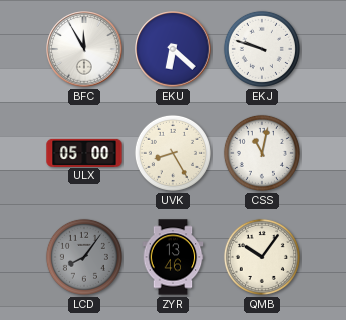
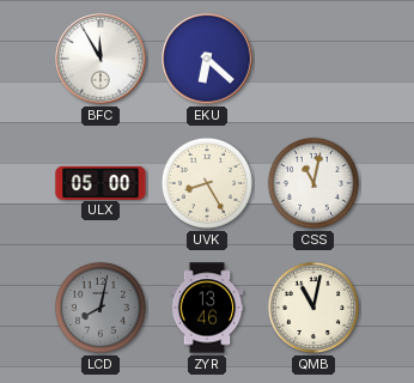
EKJ: 9:48 -> none
LCD: 8:06 -> 8:02
QMB: 10:06 -> 11:02
